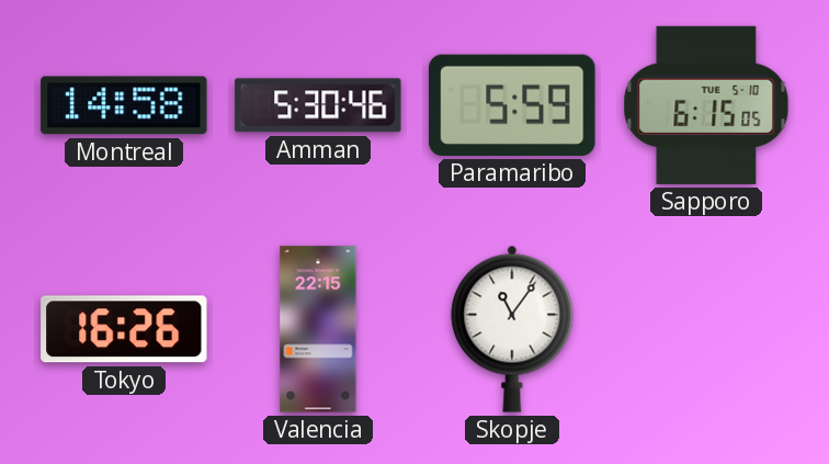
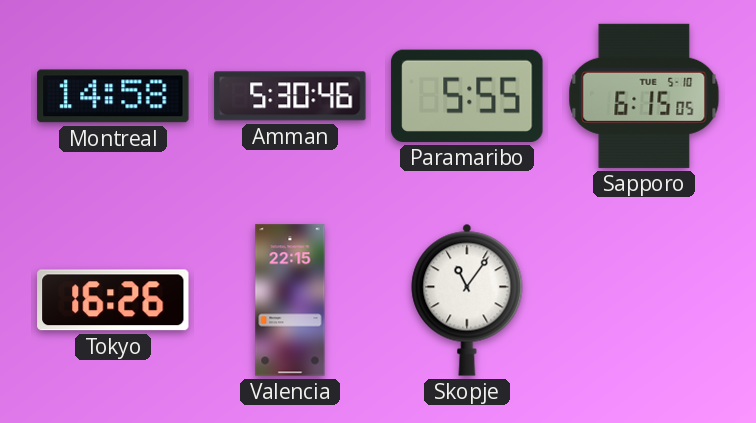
Paramaribo: 5:59 -> 5:55
